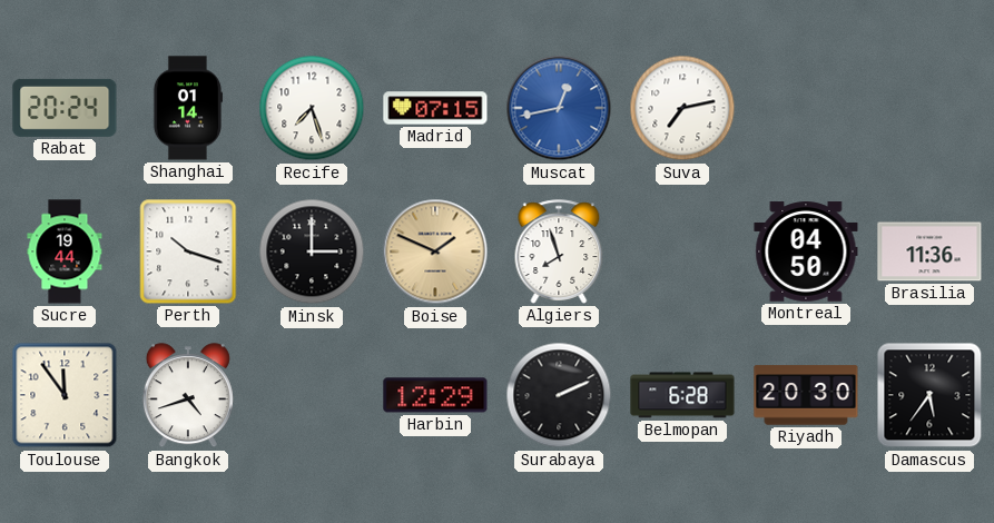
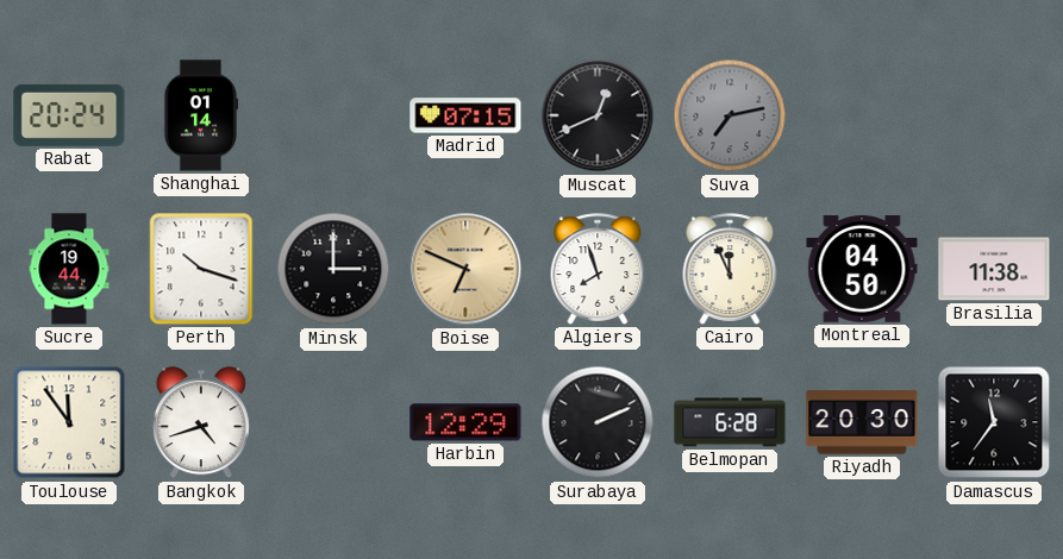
Recife: 7:27 -> none
Muscat: 12:43 -> 12:41
Muscat dial: blue -> black
Suva dial: white -> grey
Boise: 1:49 -> 6:49
Cairo: none -> 11:56
Brasilia: 11:36 -> 11:38
Damascus: 5:36 -> 11:36
